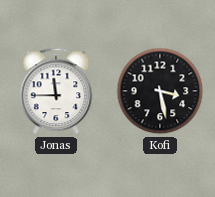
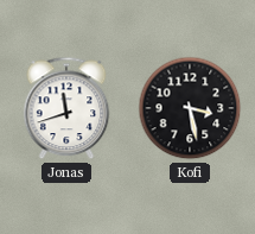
Jonas: 11:45 -> 11:42
